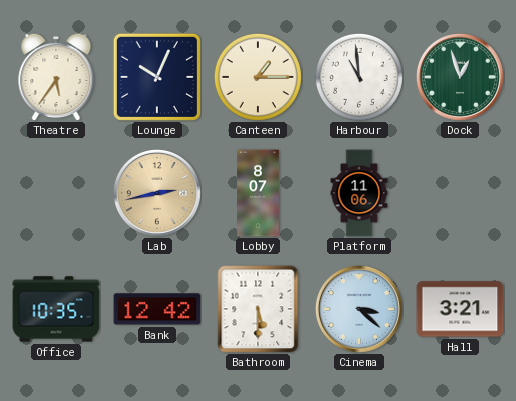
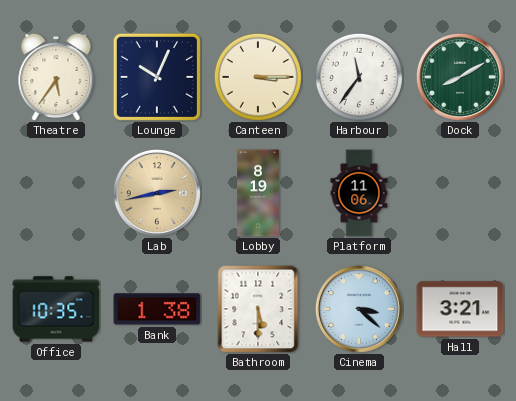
Canteen: 1:15 -> 3:15
Harbour: 10:59 -> 11:36
Dock: 12:57 -> 8:10
Lobby: 8:07 -> 8:19
Bank: 12:42 -> 1:38
